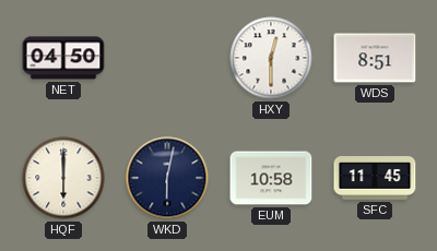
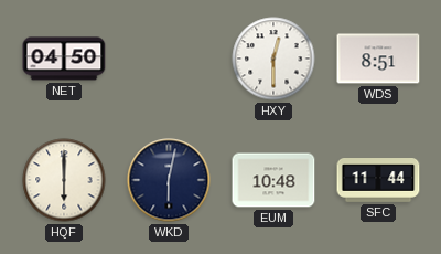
EUM: 10:58 -> 10:48
SFC: 11:45 -> 11:44
